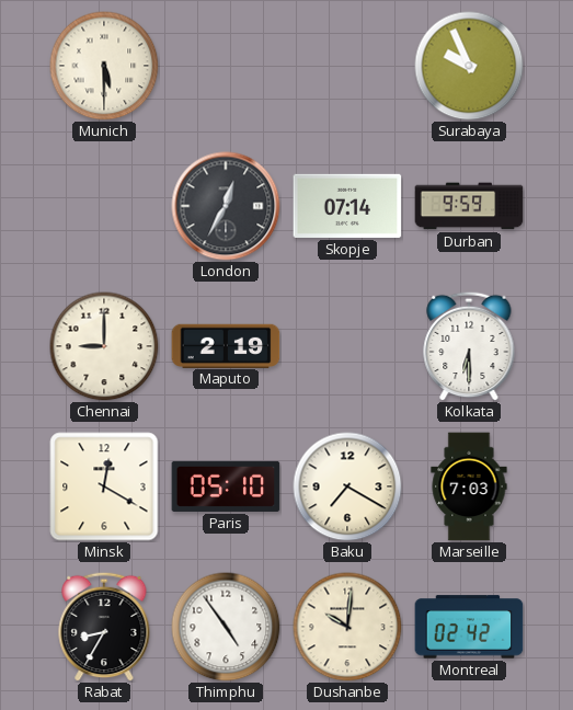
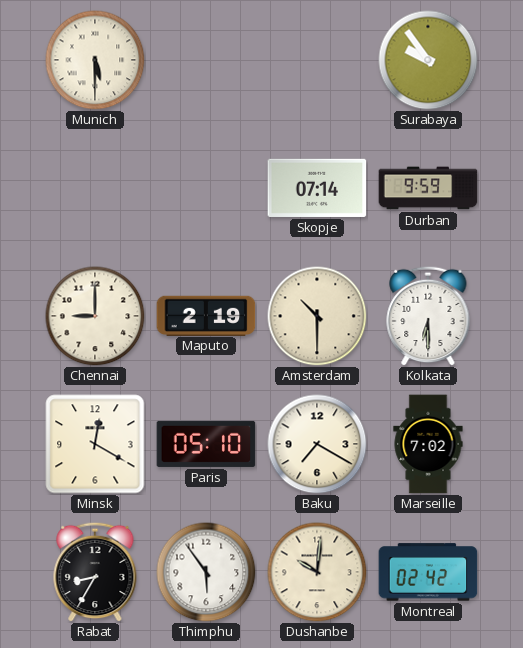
Surabaya: 9:56 -> 9:54
London: 12:35 -> none
Amsterdam: none -> 10:30
Marseille: 7:03 -> 7:02
Thimphu: 4:54 -> 5:54
